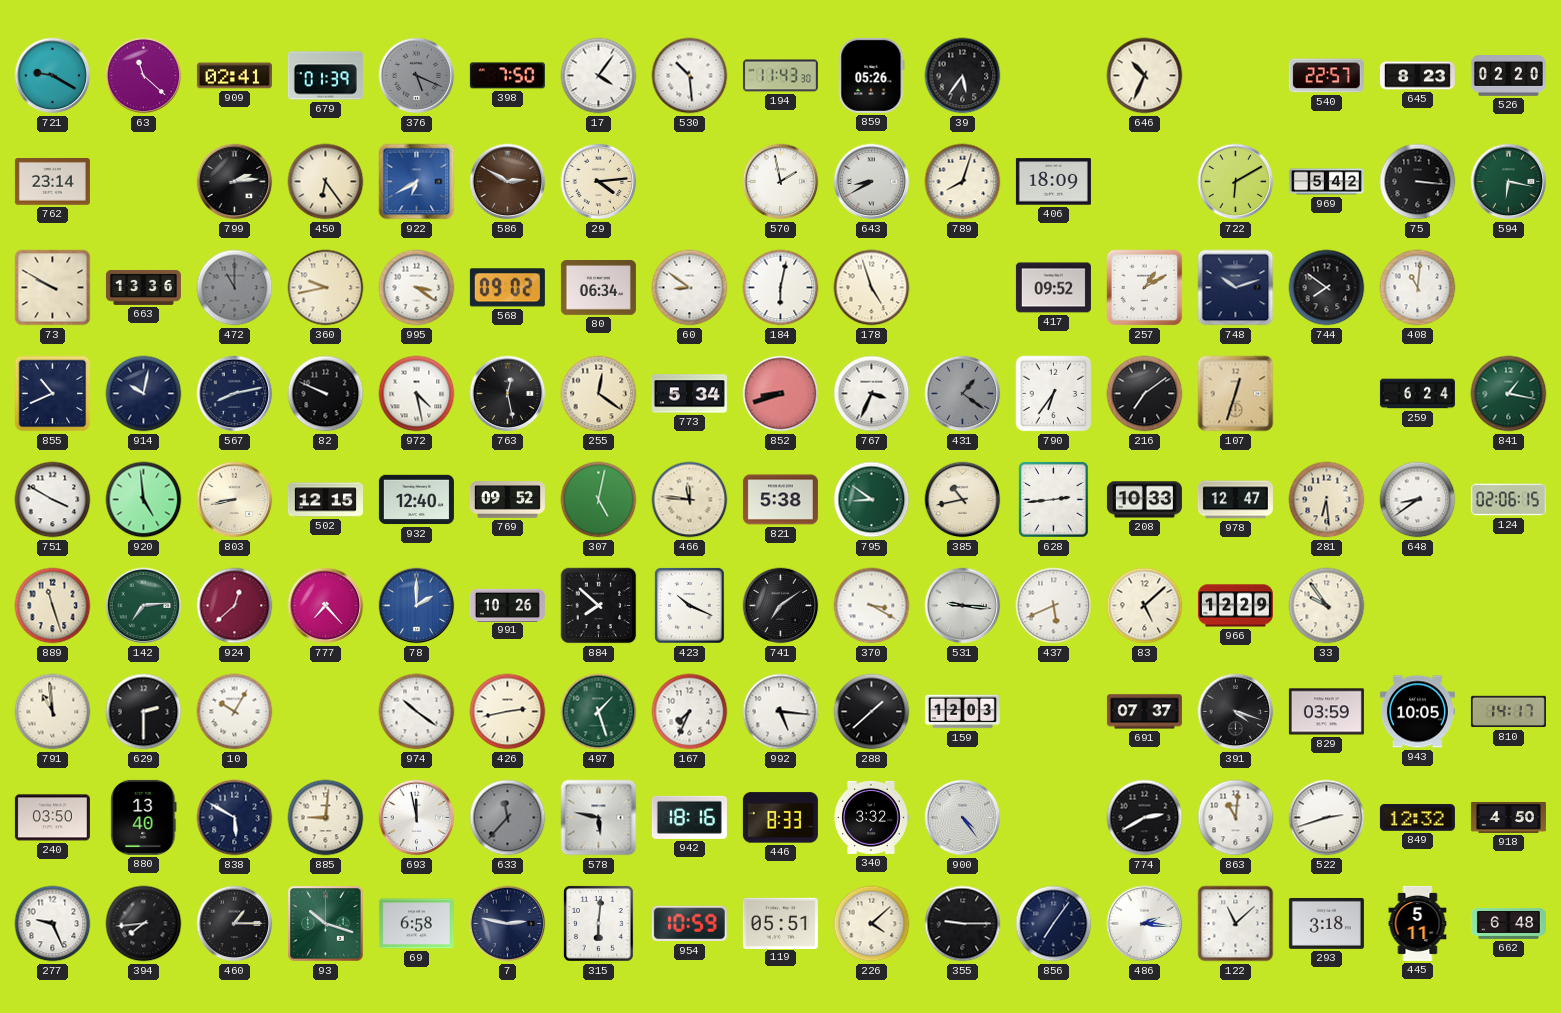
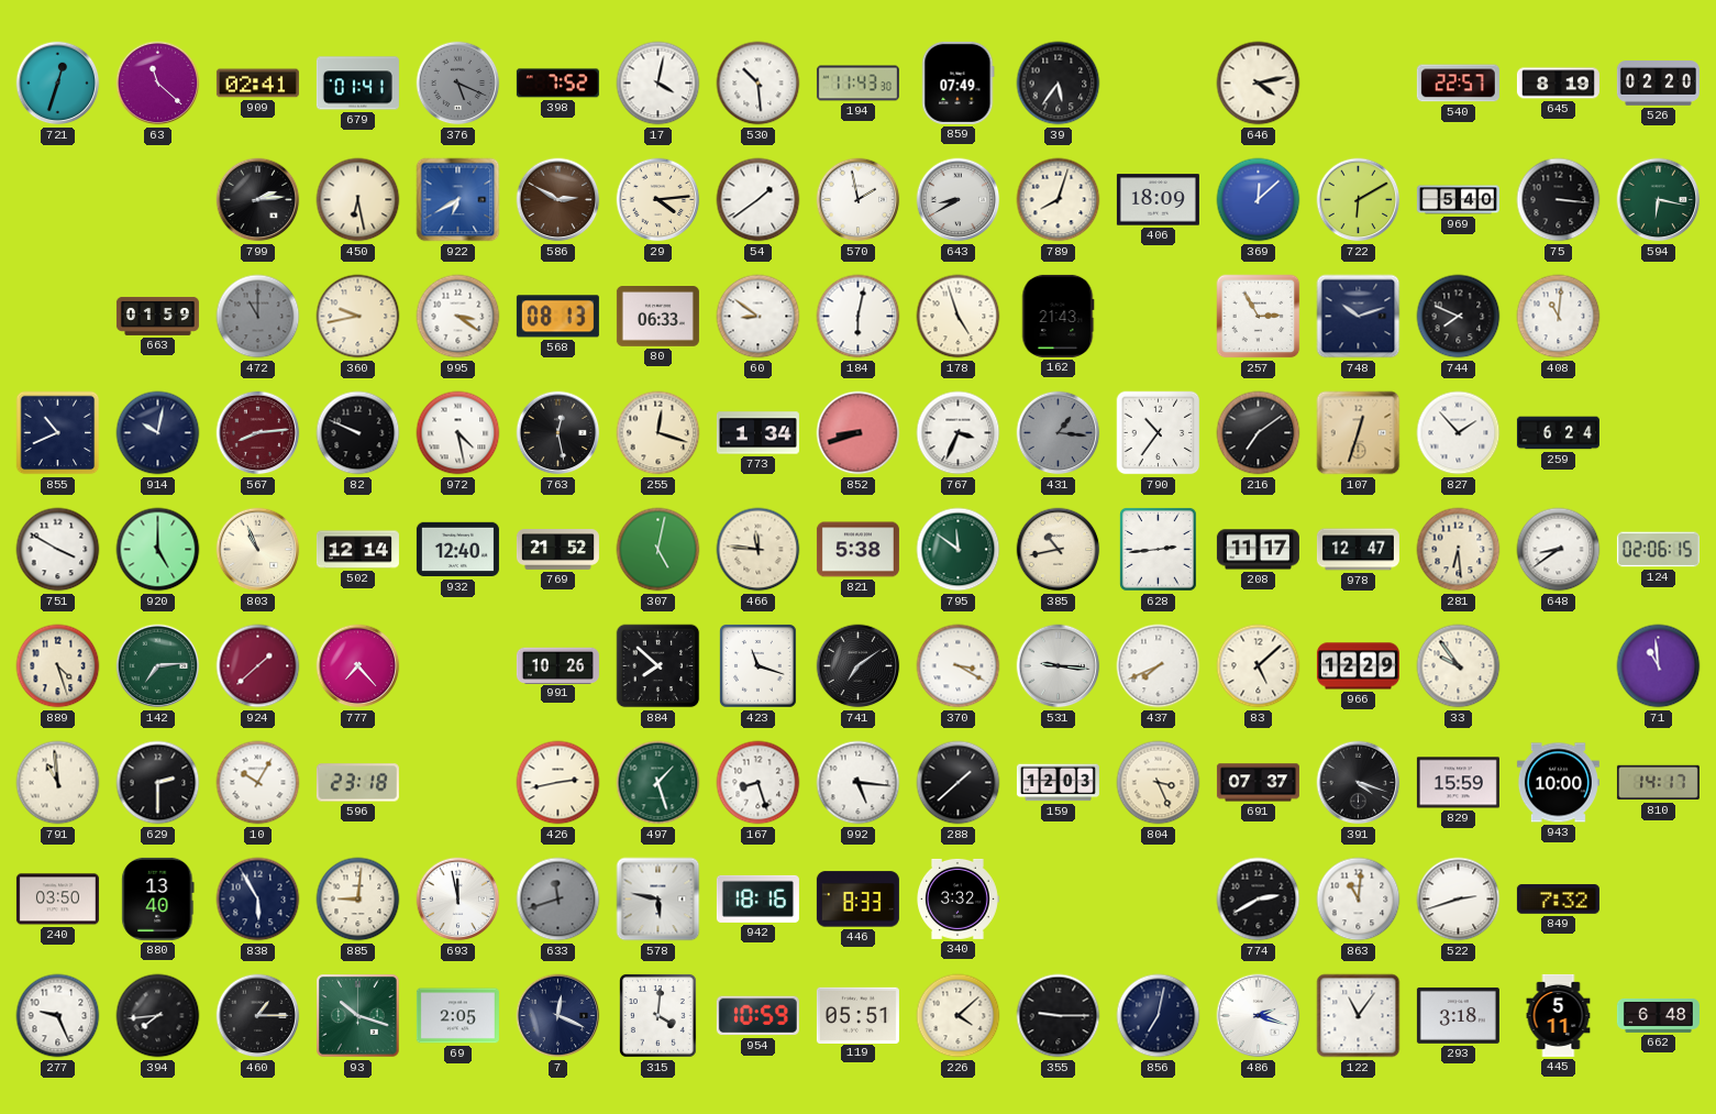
721: 9:20 -> 12:33
679: 01:39 -> 01:41
398: 7:50 -> 7:52
17: 4:06 -> 4:02
859: 05:26 -> 07:49
646: 10:34 -> 4:13
645: 8:23 -> 8:19
762: 23:14 -> none
450: 6:24 -> 6:28
54: none -> 1:39
369: none -> 12:08
969: 5:42 -> 5:40
73: 9:50 -> none
663: 13:36 -> 01:59
568: 09:02 -> 08:13
80: 06:34 -> 06:33
162: none -> 21:43
417: 09:52 -> none
257: 1:10 -> 2:55
744: 7:51 -> 7:49
567: 8:13 -> 8:14
567 dial: navy -> burgundy
255: 12:21 -> 12:18
773: 5:34 -> 1:34
431: 1:21 -> 1:16
790: 6:36 -> 10:36
827: none -> 1:53
841: 1:17 -> none
920: 4:59 -> 5:00
803: 8:43 -> 10:56
502: 12:15 -> 12:14
769: 09:52 -> 21:52
795: 8:51 -> 11:51
208: 10:33 -> 11:17
889: 11:27 -> 4:27
924: 12:38 -> 1:38
78: 2:00 -> none
423: 10:19 -> 11:18
437: 5:41 -> 7:41
71: none -> 10:59
596: none -> 23:18
974: 10:21 -> none
167: 7:34 -> 8:27
804: none -> 3:26
829: 03:59 -> 15:59
943: 10:05 -> 10:00
838: 5:50 -> 5:55
633: 11:37 -> 11:42
900: 4:24 -> none
849: 12:32 -> 7:32
918: 4:50 -> none
69: 6:58 -> 2:05
7: 2:47 -> 12:19
315: 6:01 -> 4:01
856: 7:06 -> 7:02
486: 2:16 -> 2:18
122: 11:08 -> 11:06
